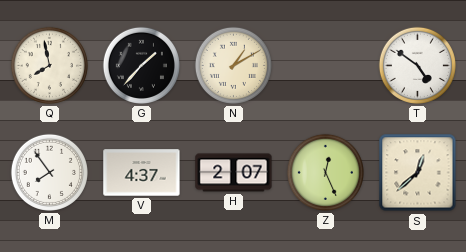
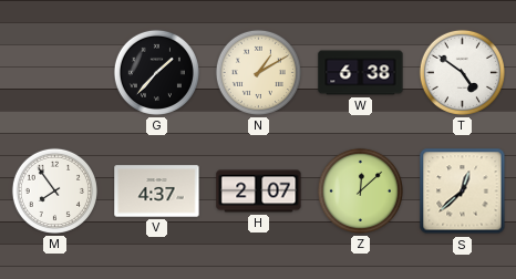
Q: 7:58 -> none
W: none -> 6:38
Z: 12:26 -> 12:08
